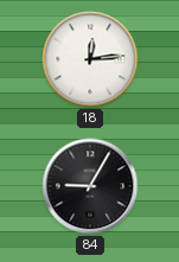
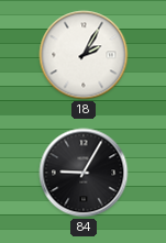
18: 12:14 -> 2:05
